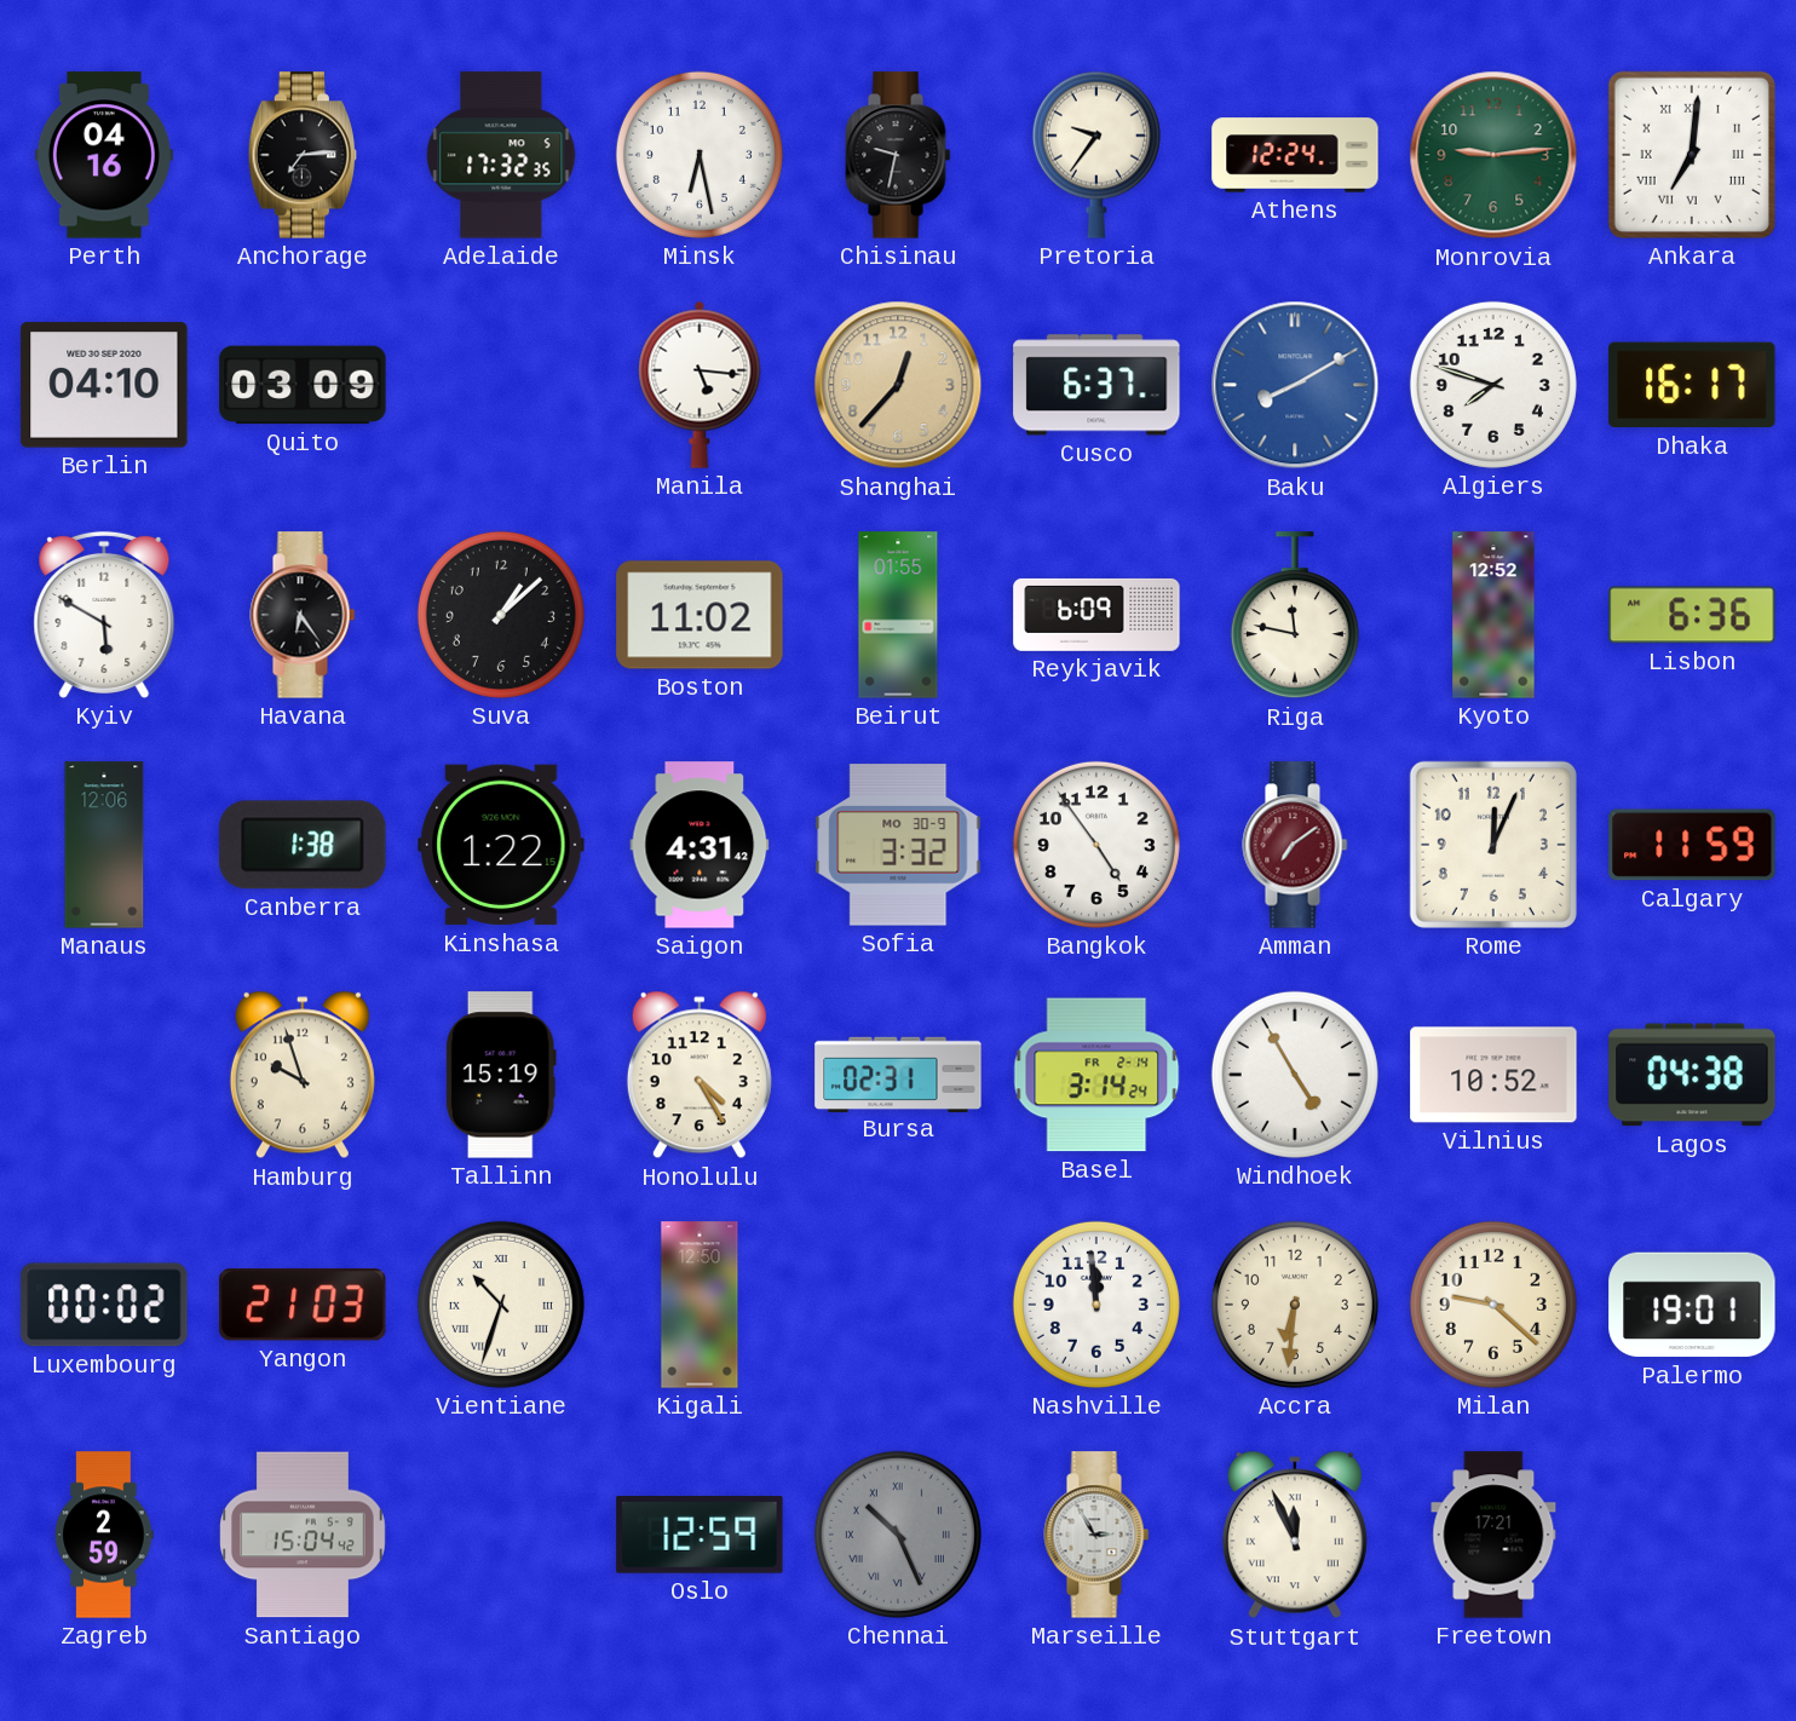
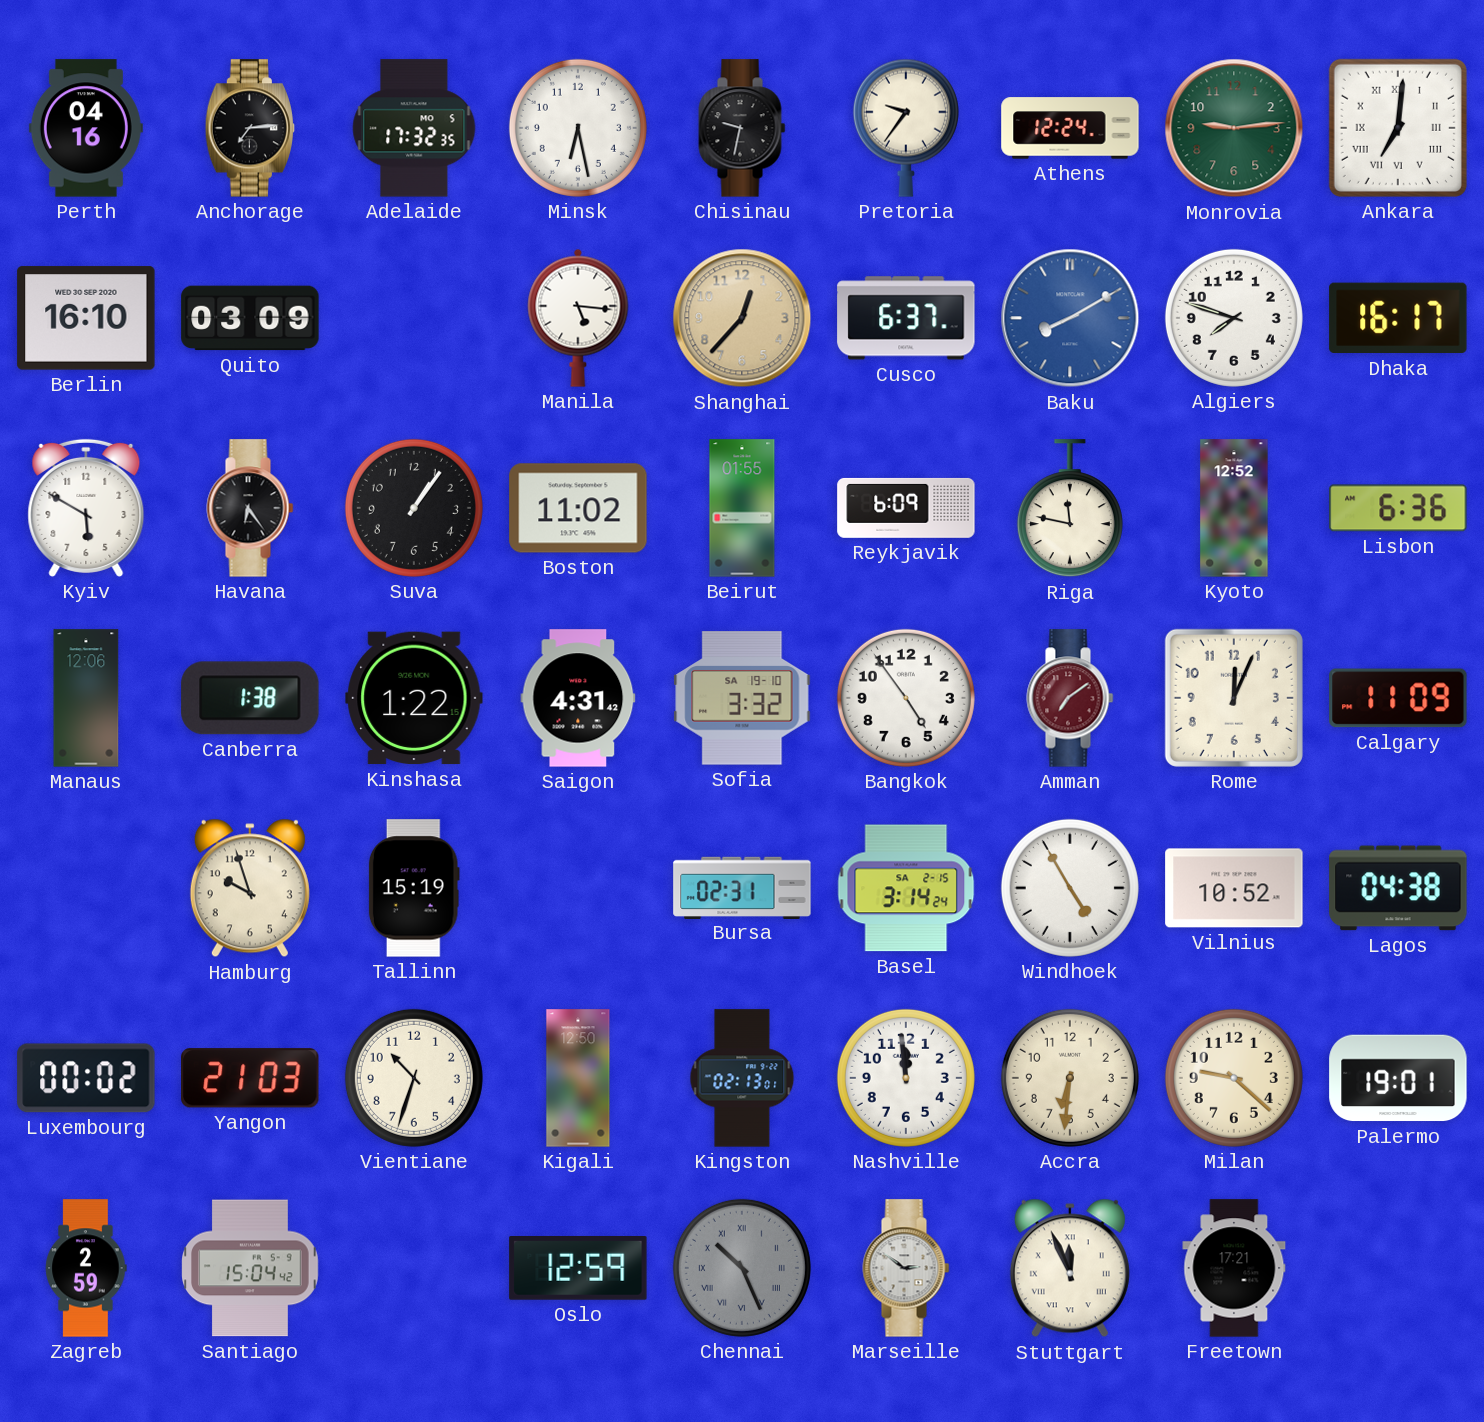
Berlin: 04:10 -> 16:10
Suva: 1:08 -> 1:06
Sofia date: MO 30-9 -> SA 19-10
Calgary: 11:59 -> 11:09
Honolulu: 4:25 -> none
Basel date: FR 2-14 -> SA 2-15
Vientiane numerals: Roman -> Arabic
Kingston: none -> 02:13
Marseille: 2:55 -> 2:51
